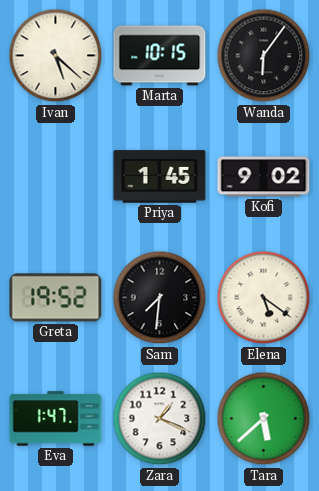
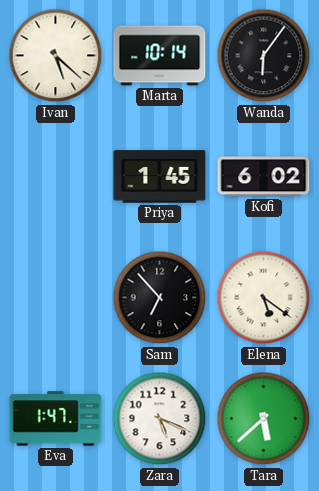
Marta: 10:15 -> 10:14
Kofi: 9:02 -> 6:02
Greta: 19:52 -> none
Sam: 7:31 -> 6:53
Zara: 1:19 -> 5:19
